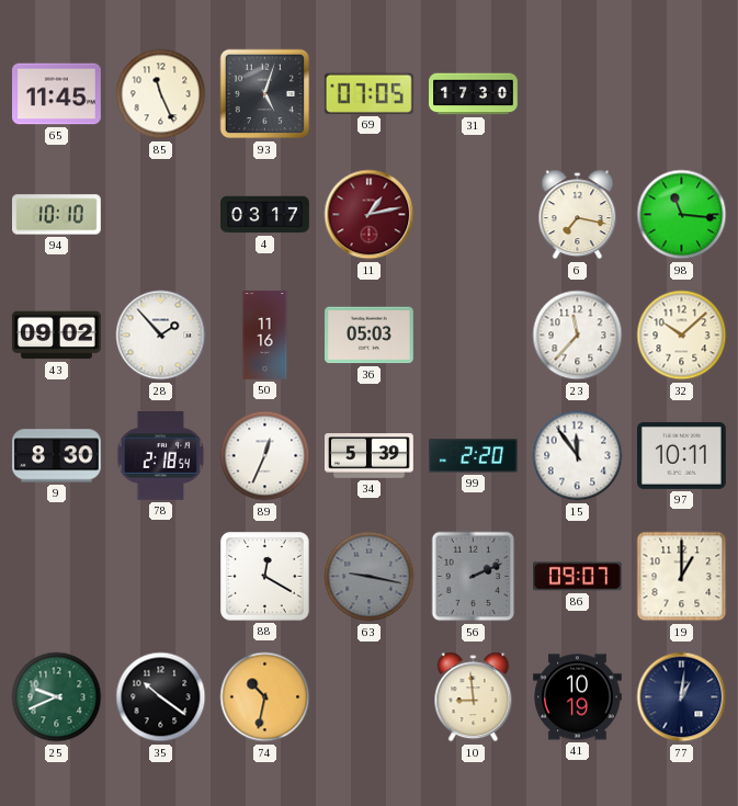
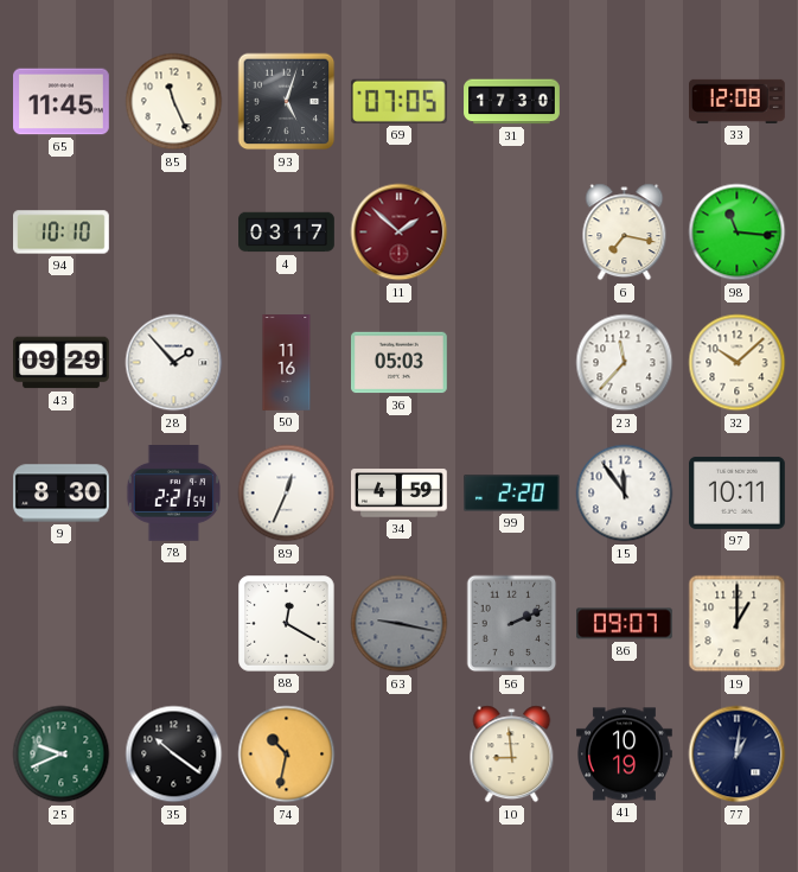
33: none -> 12:08
11: 1:13 -> 1:52
43: 09:02 -> 09:29
78: 2:18 -> 2:21
34: 5:39 -> 4:59
